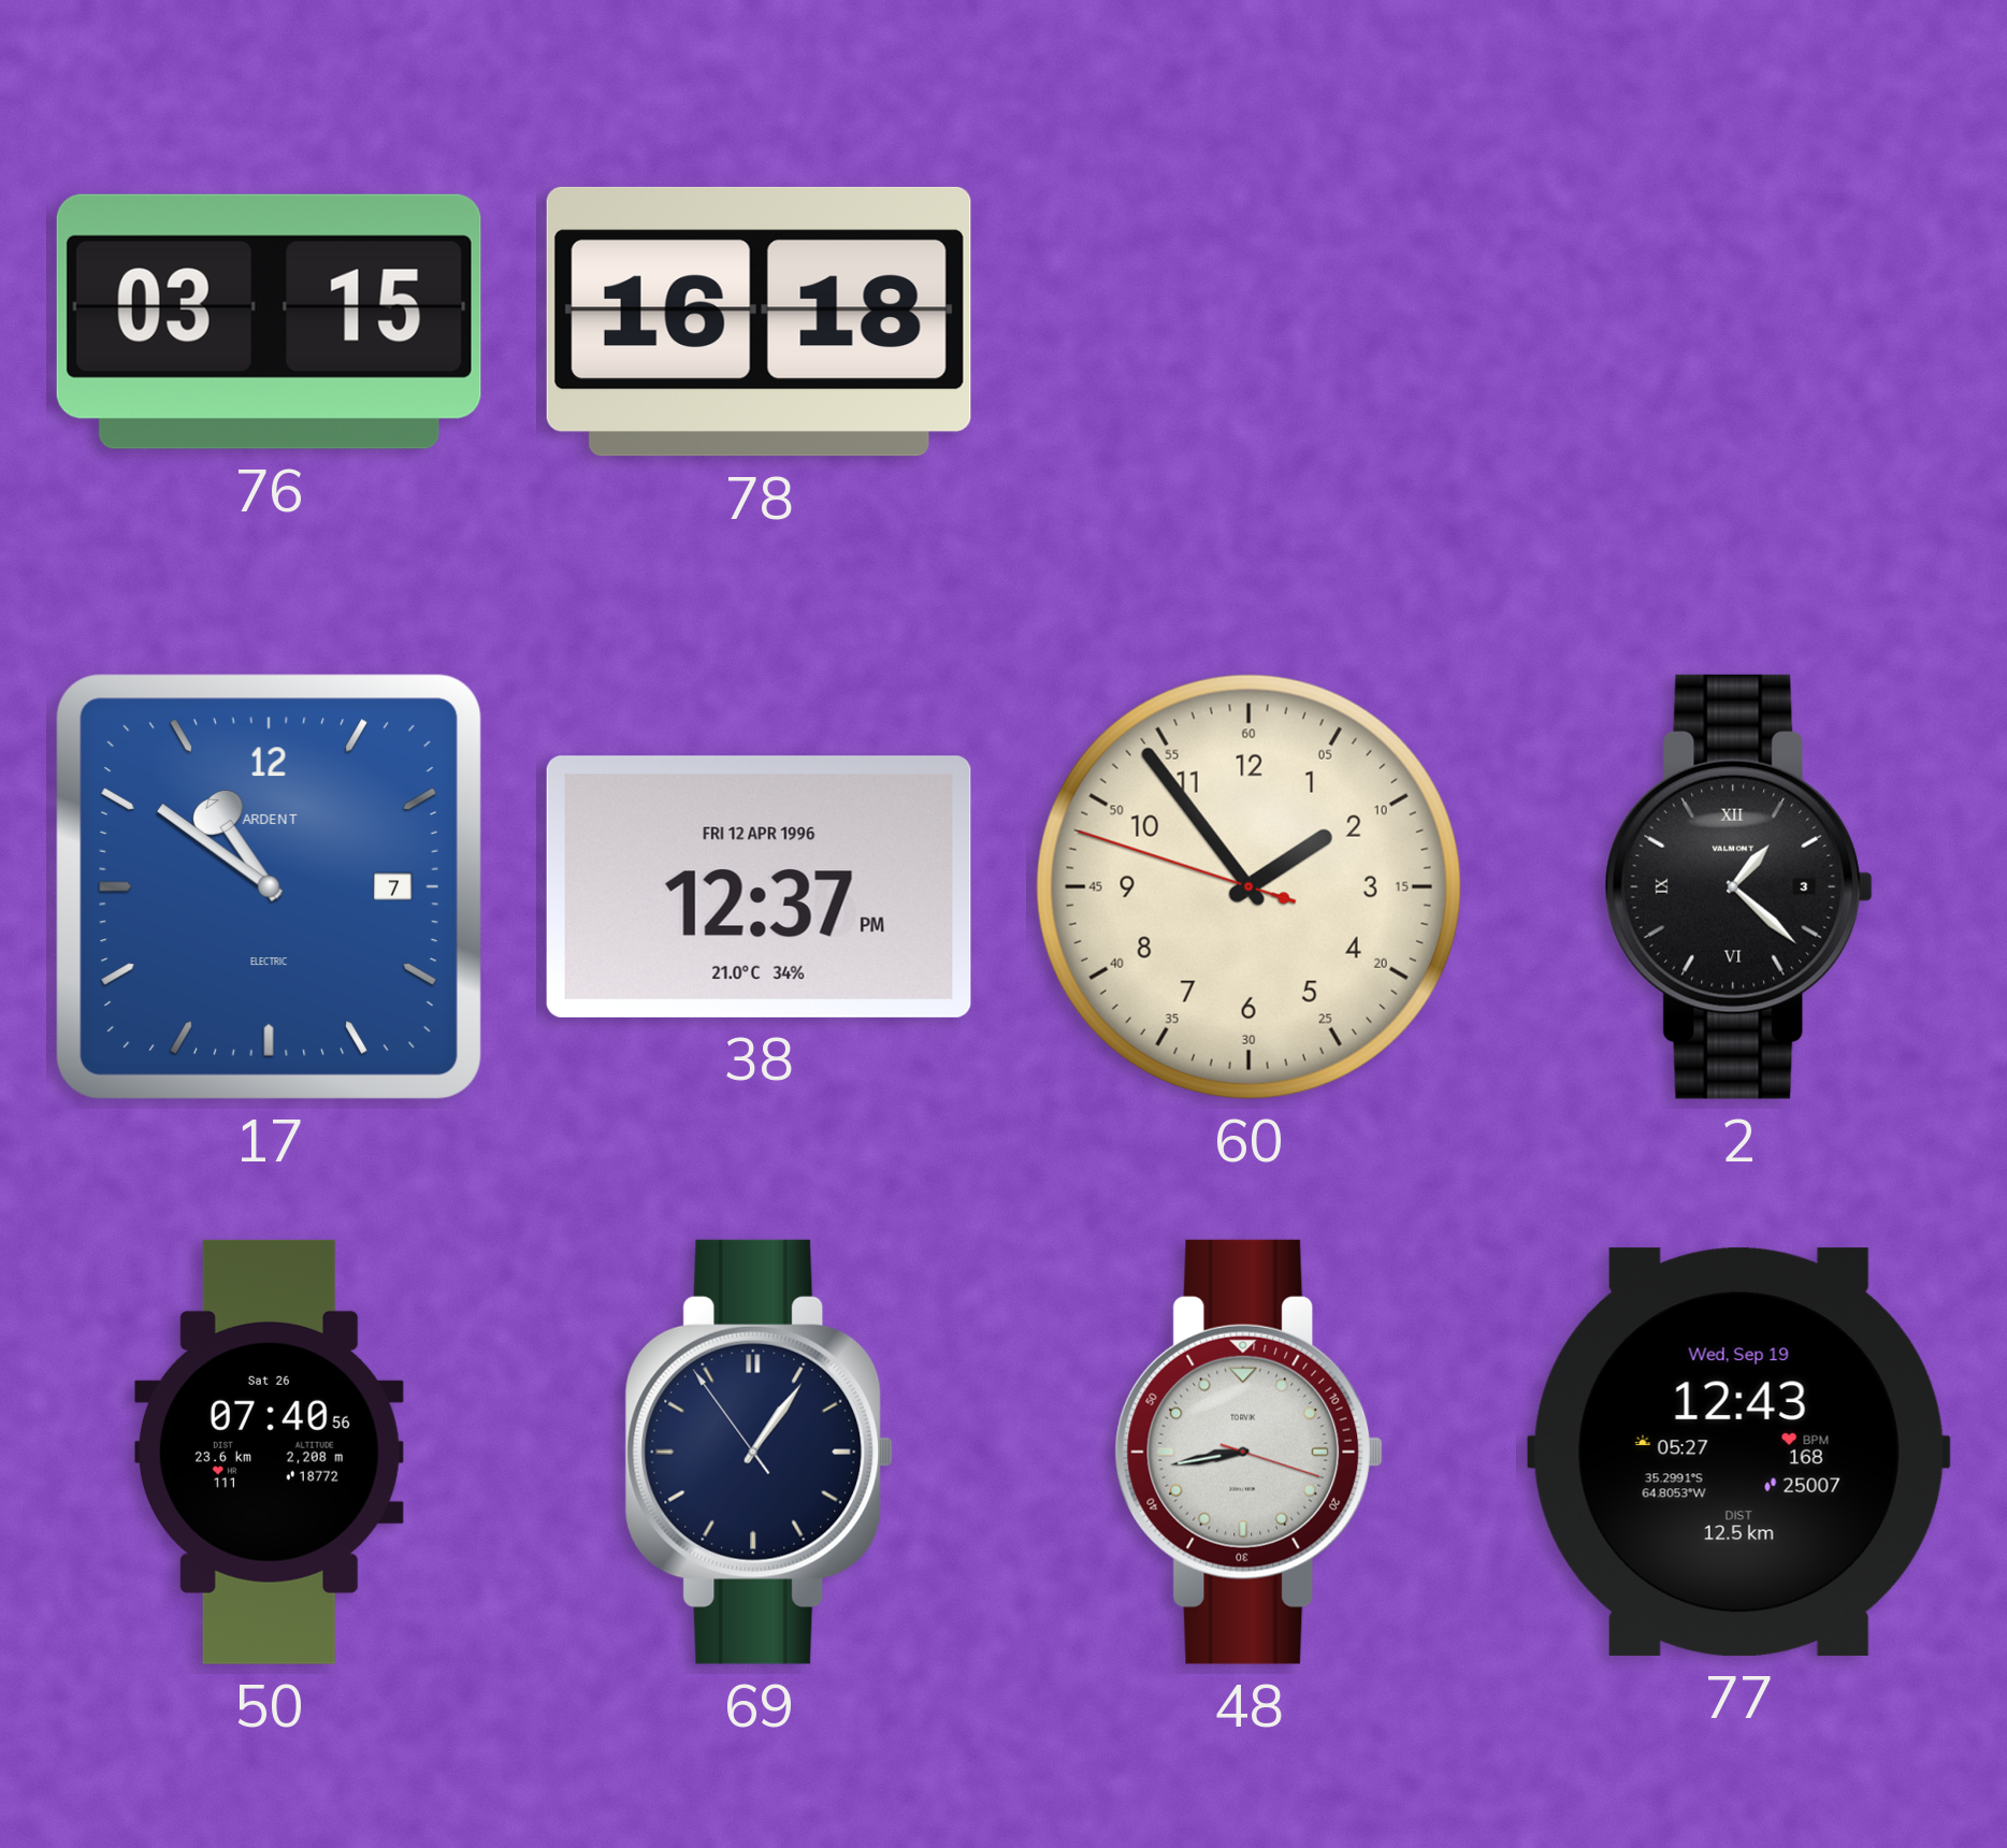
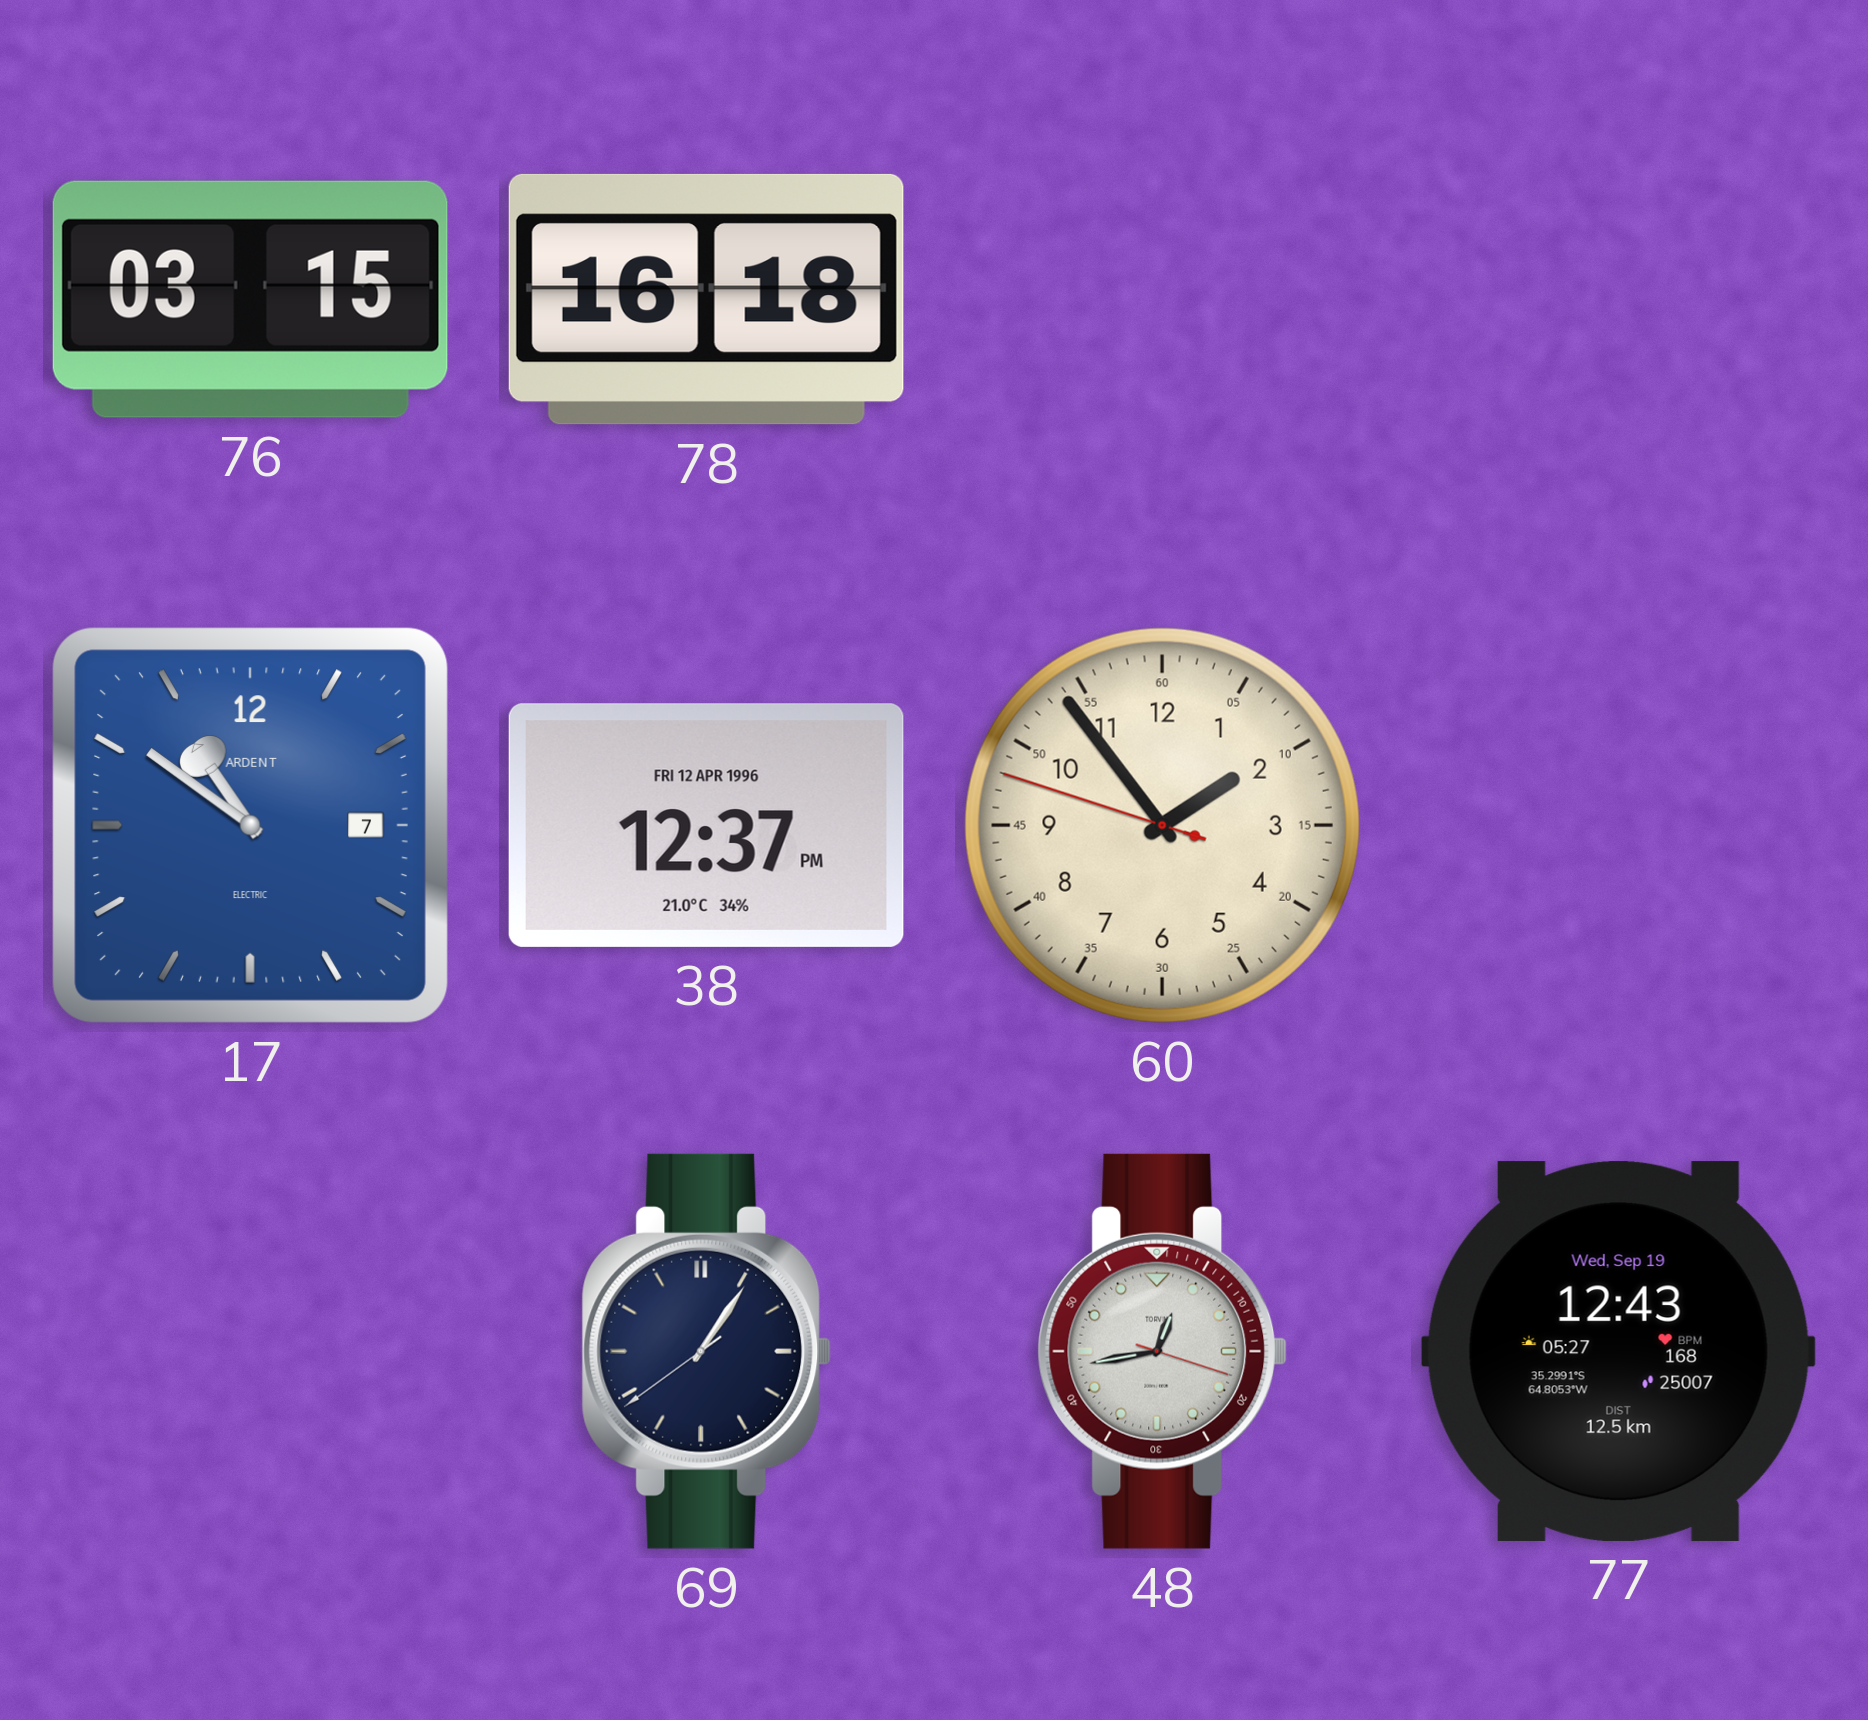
2: 1:22 -> none
50: 07:40 -> none
69: 1:05:54 -> 1:05:39
48: 8:43 -> 12:43
